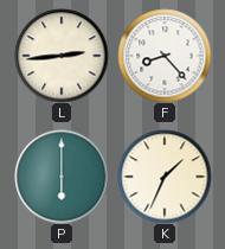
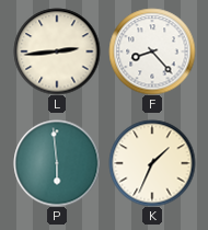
P: 6:00 -> 5:59
